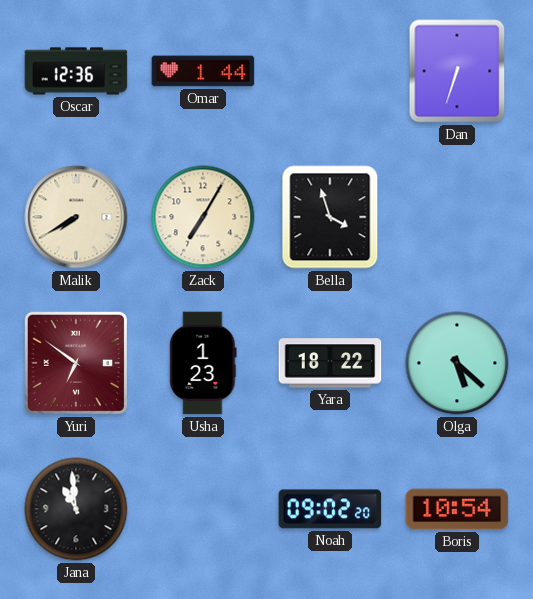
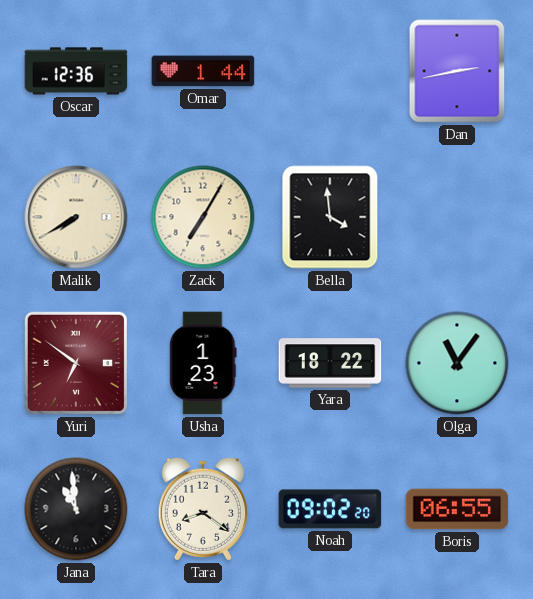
Dan: 6:33 -> 2:43
Bella: 3:57 -> 3:59
Olga: 5:22 -> 11:06
Tara: none -> 8:21
Boris: 10:54 -> 06:55
